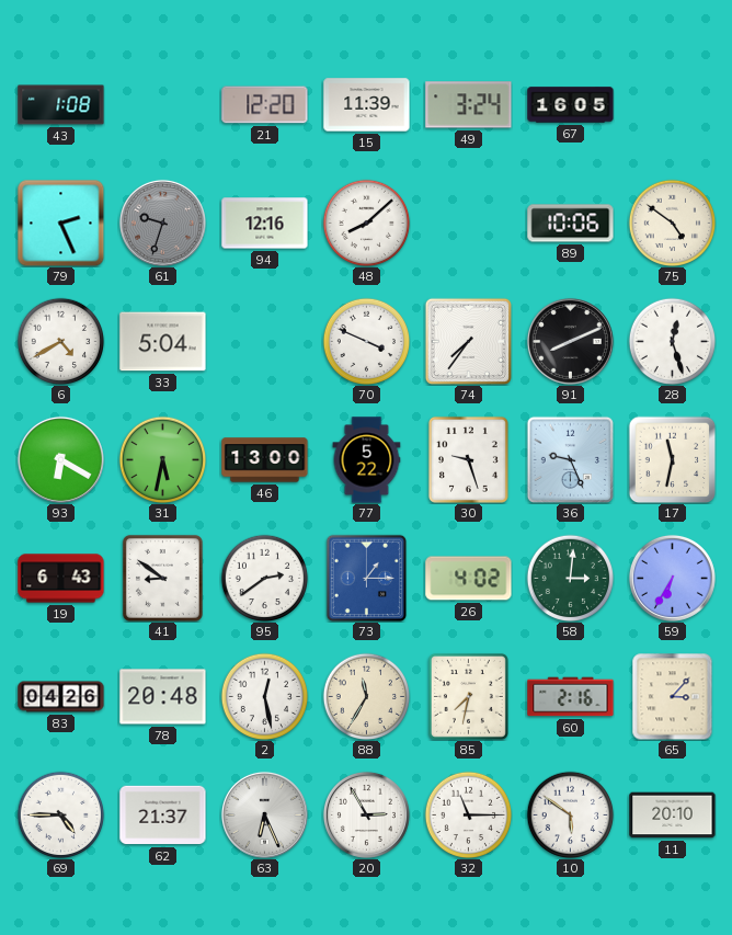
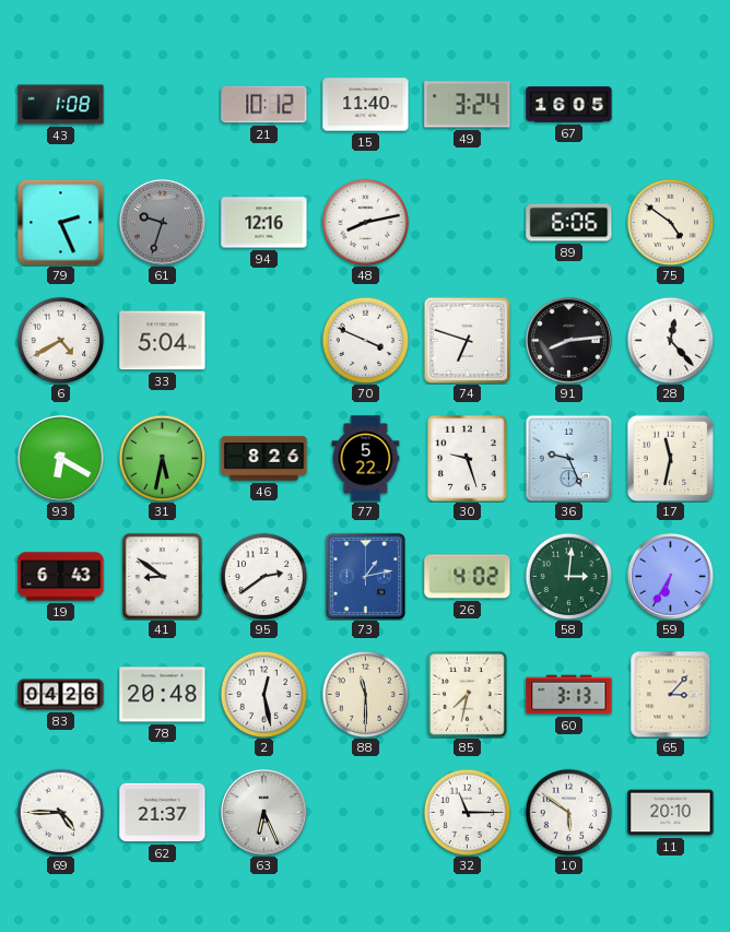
21: 12:20 -> 10:12
15: 11:39 -> 11:40
48: 8:08 -> 8:13
89: 10:06 -> 6:06
74: 7:36 -> 6:48
91: 8:11 -> 8:14
28: 12:27 -> 12:23
46: 13:00 -> 8:26
73: 1:15 -> 1:13
88: 11:35 -> 11:30
60: 2:16 -> 3:13
20: 2:55 -> none
